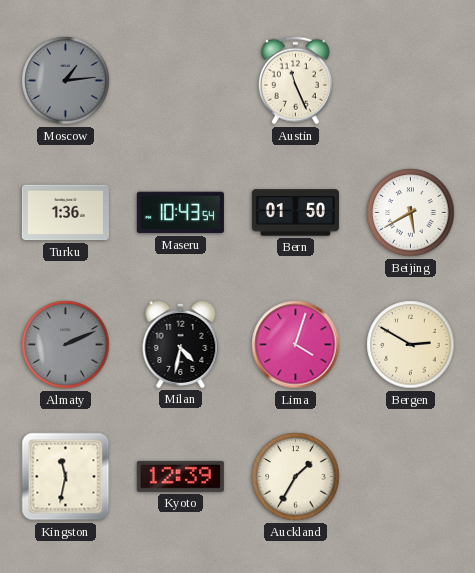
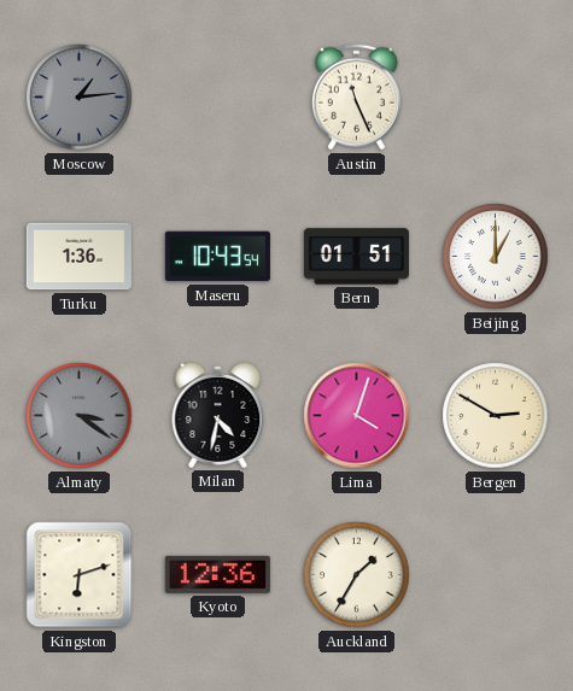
Bern: 01:50 -> 01:51
Beijing: 5:40 -> 1:00
Almaty: 2:11 -> 3:21
Kingston: 11:32 -> 6:12
Kyoto: 12:39 -> 12:36
